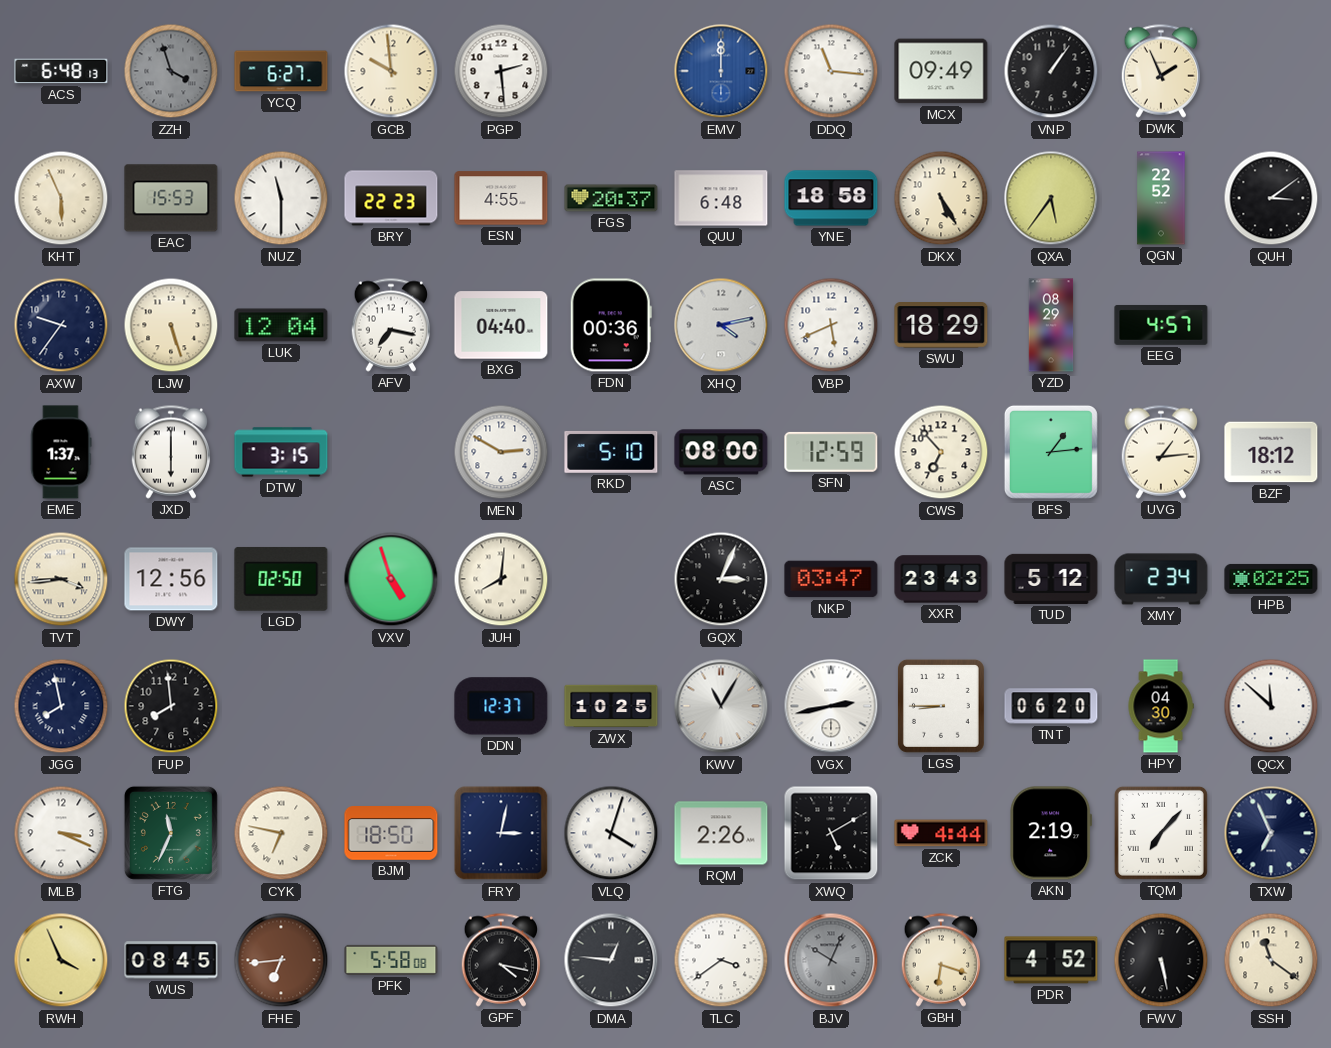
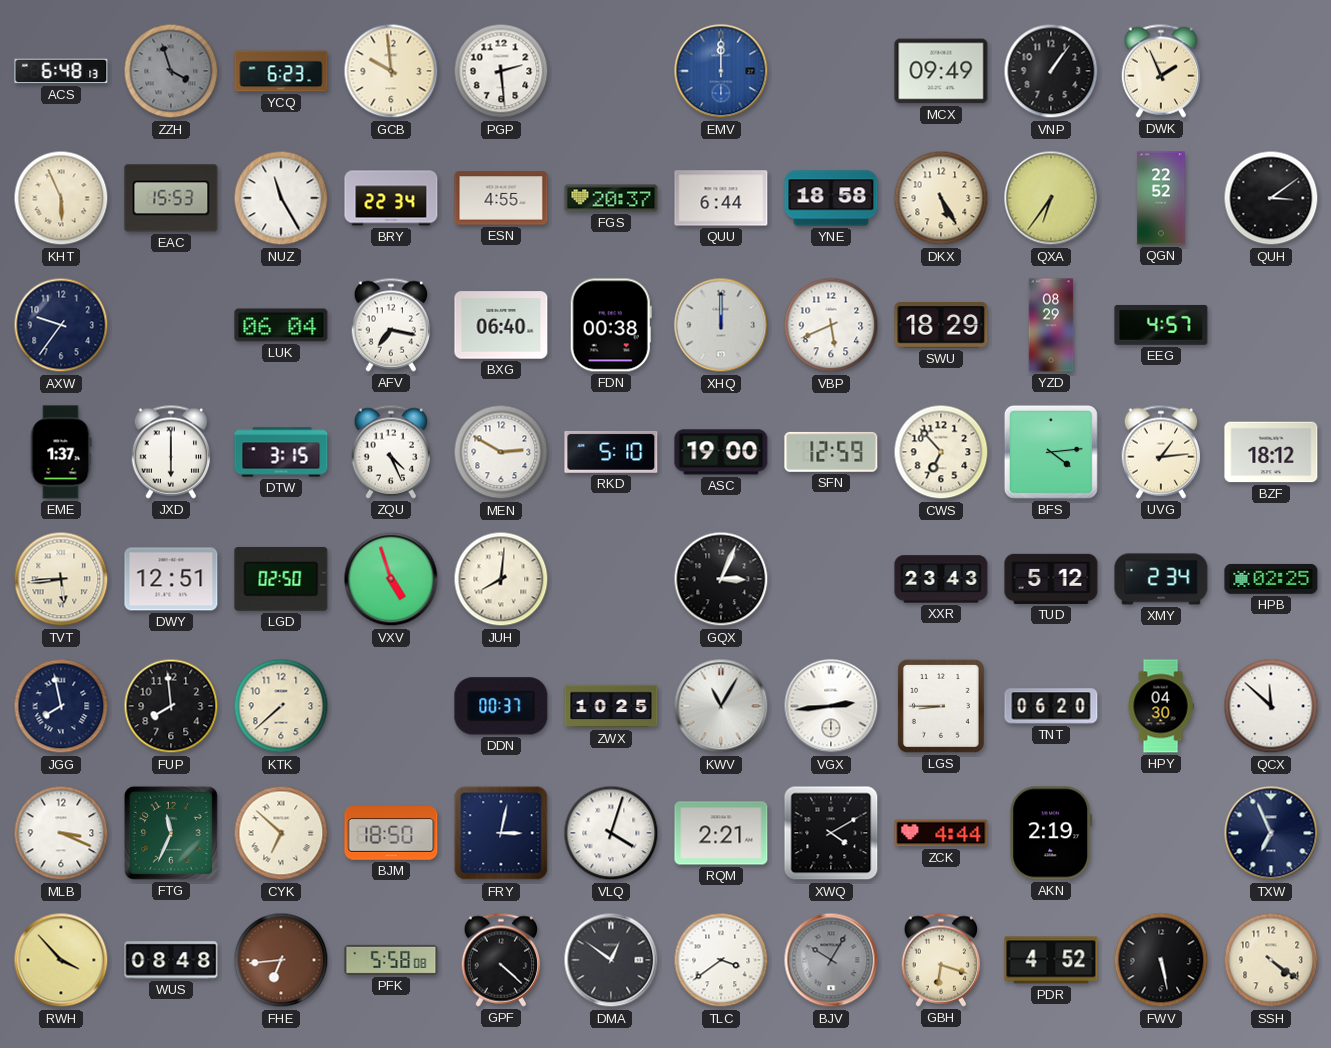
YCQ: 6:27 -> 6:23
DDQ: 11:16 -> none
NUZ: 11:30 -> 11:25
BRY: 22:23 -> 22:34
QUU: 6:48 -> 6:44
QXA: 5:36 -> 6:36
LJW: 5:27 -> none
LUK: 12:04 -> 06:04
BXG: 04:40 -> 06:40
FDN: 00:36 -> 00:38
XHQ: 4:13 -> 12:00
ZQU: none -> 4:26
ASC: 08:00 -> 19:00
BFS: 1:14 -> 4:14
TVT: 3:44 -> 5:44
DWY: 12:56 -> 12:51
NKP: 03:47 -> none
KTK: none -> 7:38
DDN: 12:37 -> 00:37
VGX: 2:43 -> 2:44
CYK: 6:47 -> 6:52
RQM: 2:26 -> 2:21
XWQ: 5:10 -> 4:10
TQM: 7:07 -> none
RWH: 3:56 -> 3:53
WUS: 08:45 -> 08:48
GPF: 4:17 -> 4:22
DMA: 12:46 -> 12:51
BJV: 10:04 -> 10:05
SSH: 11:21 -> 4:21
